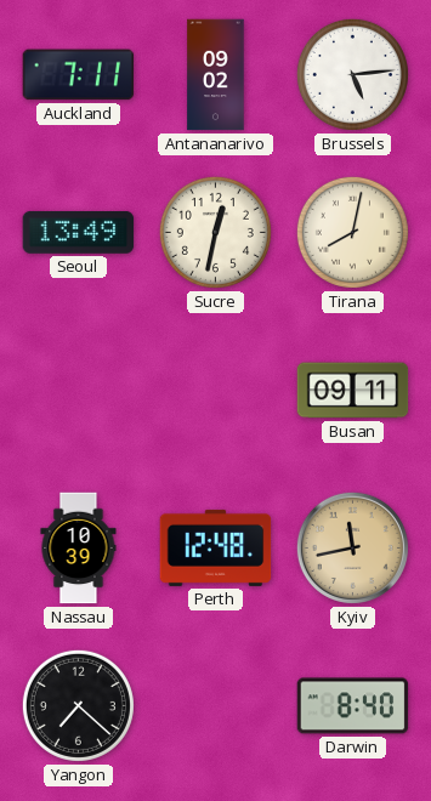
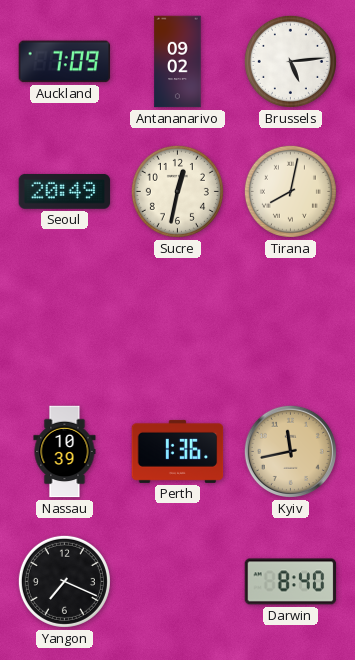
Auckland: 7:11 -> 7:09
Seoul: 13:49 -> 20:49
Busan: 09:11 -> none
Perth: 12:48 -> 1:36
Yangon: 7:22 -> 7:19
